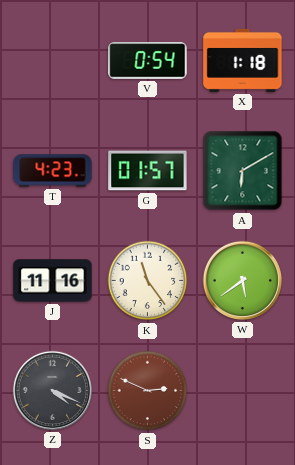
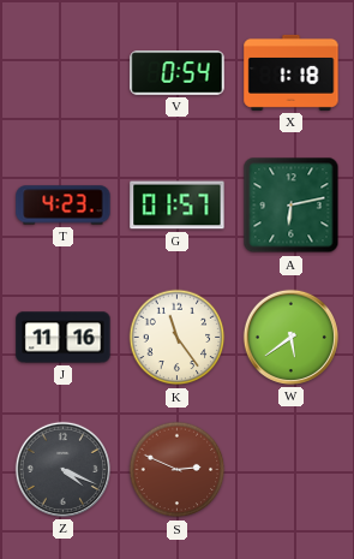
A: 6:10 -> 6:13
